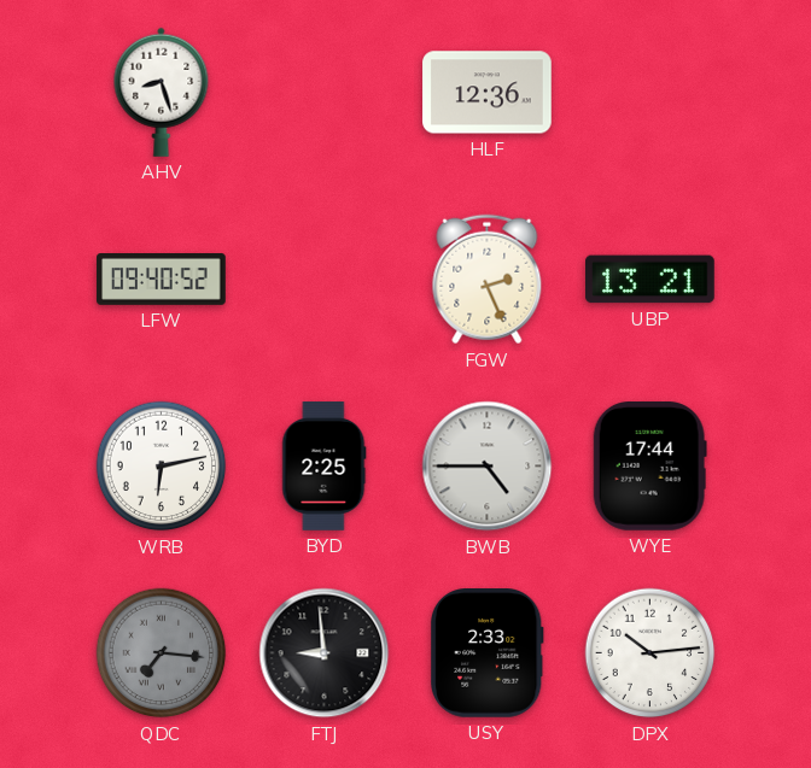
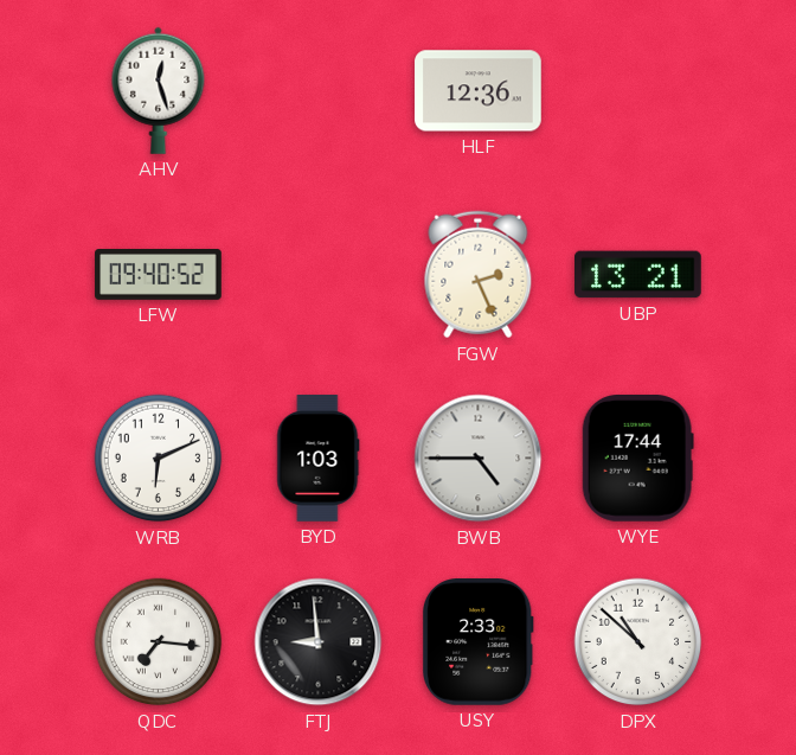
AHV: 8:27 -> 12:27
WRB: 6:13 -> 6:11
BYD: 2:25 -> 1:03
QDC dial: grey -> white
DPX: 10:14 -> 10:52
